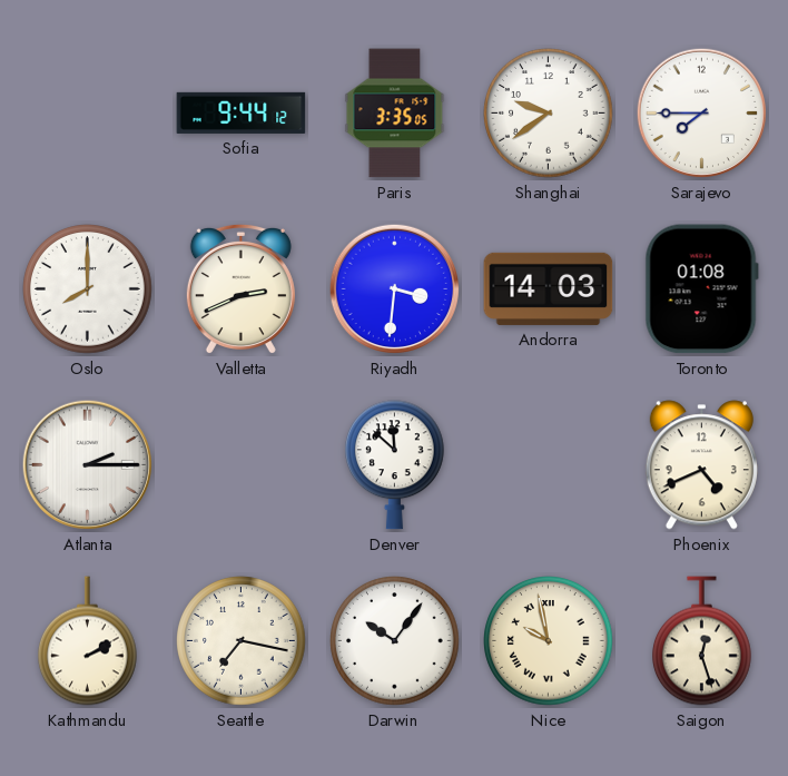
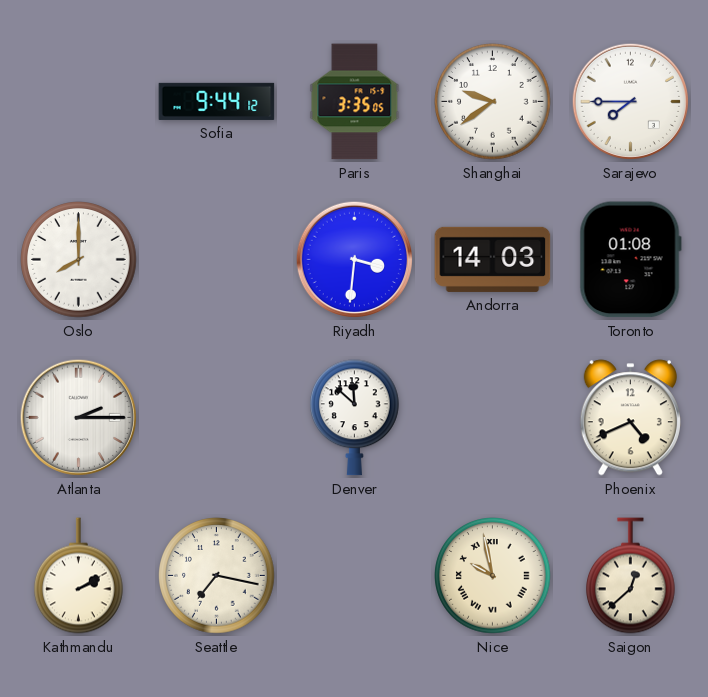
Valletta: 2:41 -> none
Darwin: 10:06 -> none
Saigon: 12:27 -> 12:38
